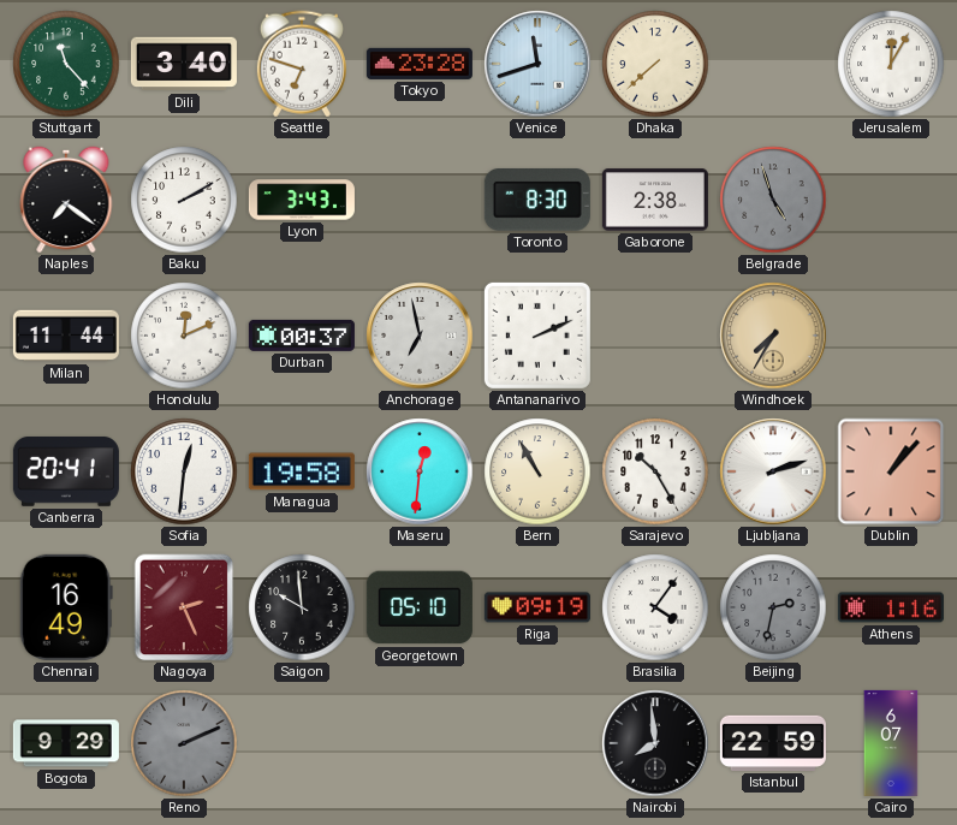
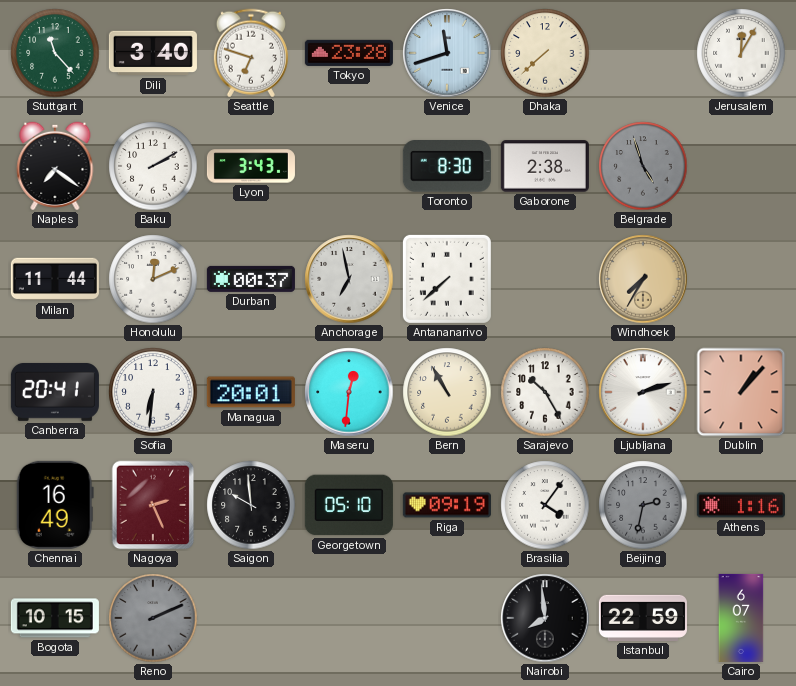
Antananarivo: 2:11 -> 7:38
Sofia: 12:31 -> 6:31
Managua: 19:58 -> 20:01
Bogota: 9:29 -> 10:15
